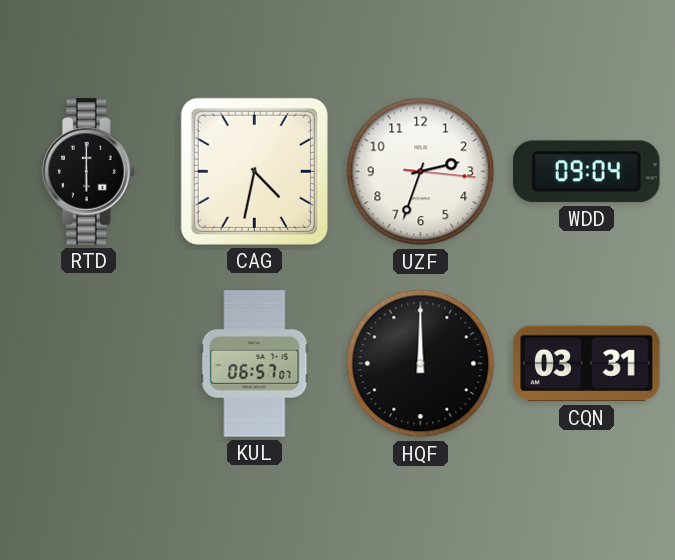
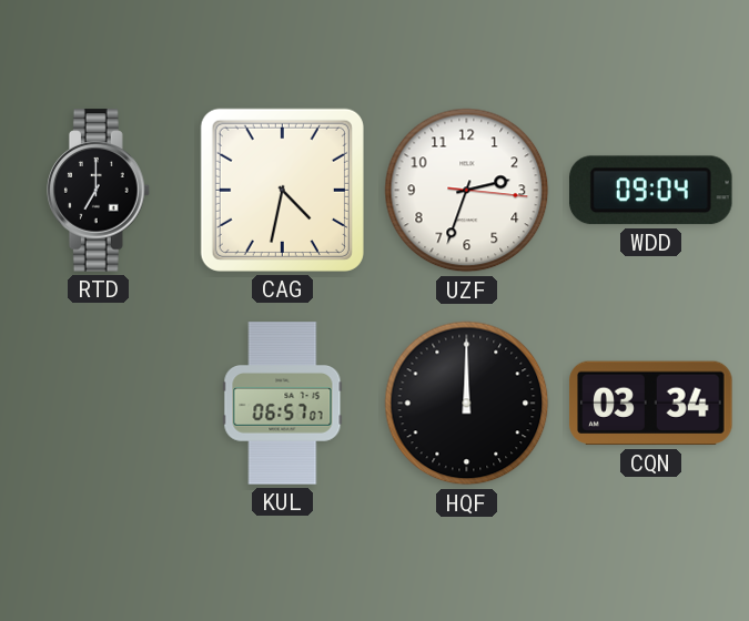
RTD: 6:00 -> 7:00
CQN: 03:31 -> 03:34
